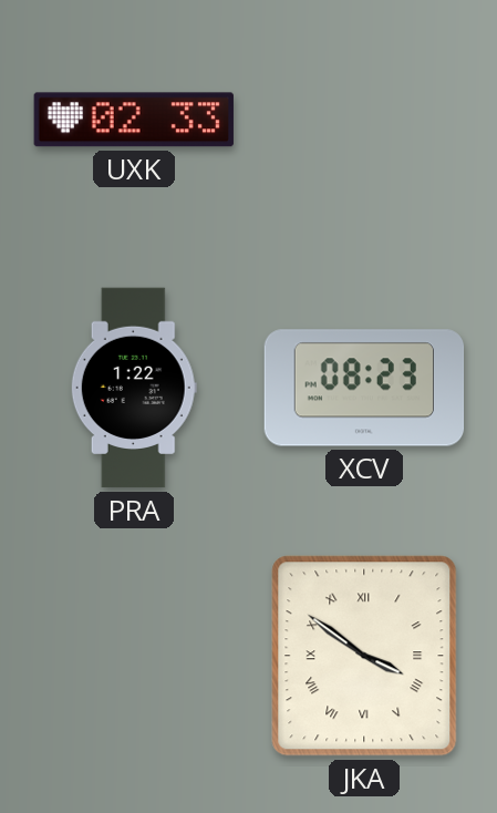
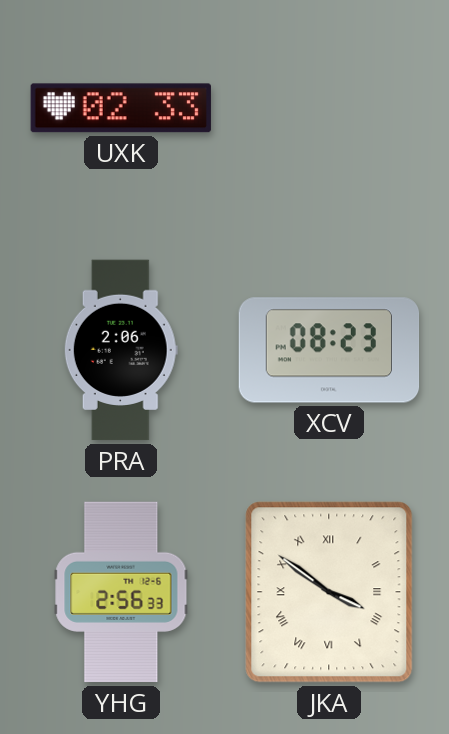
PRA: 1:22 -> 2:06
YHG: none -> 2:56
